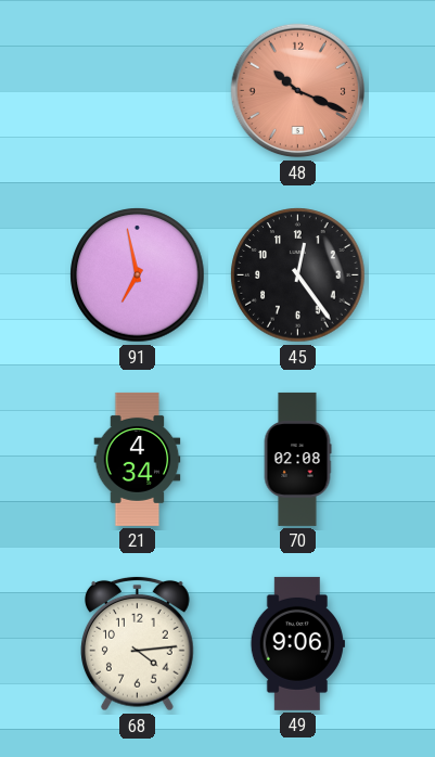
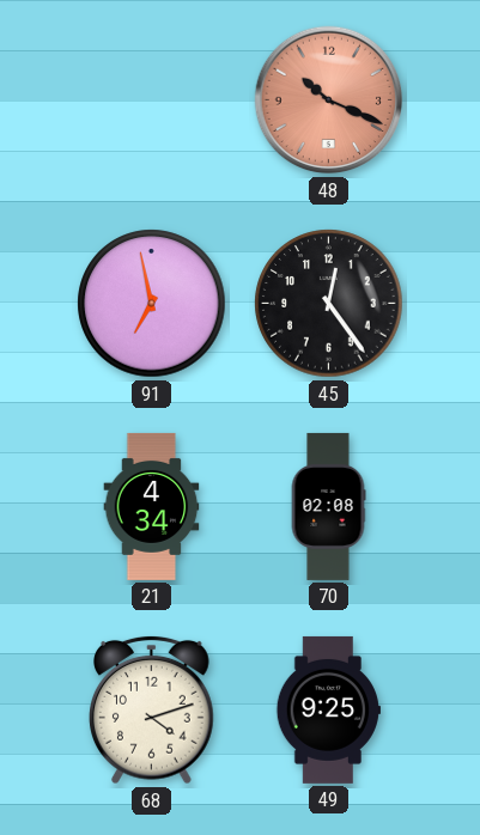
68: 4:14 -> 4:12
49: 9:06 -> 9:25
